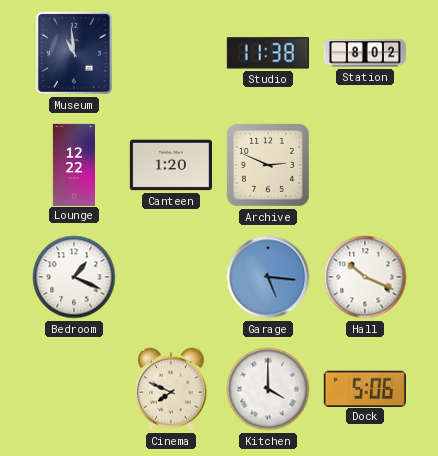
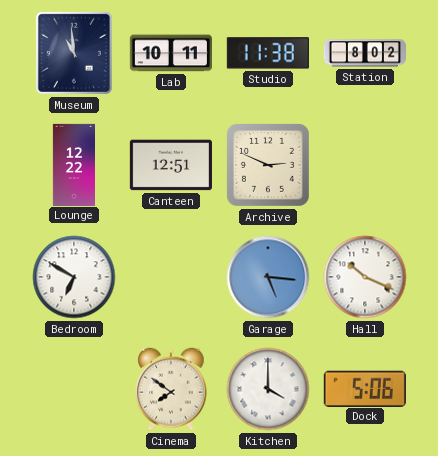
Lab: none -> 10:11
Canteen: 1:20 -> 12:51
Bedroom: 1:19 -> 6:50
Cinema: 7:49 -> 7:51
